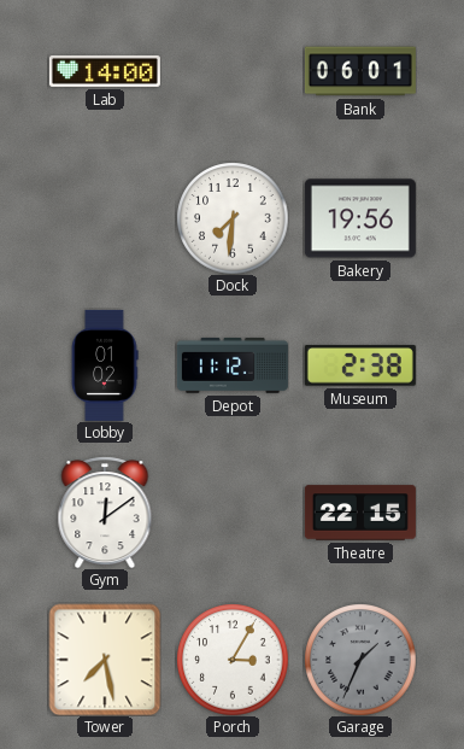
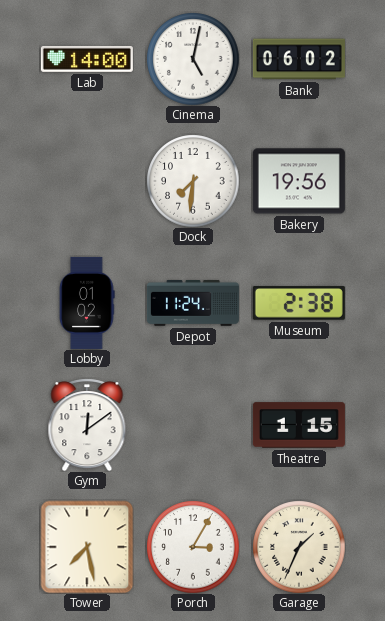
Cinema: none -> 5:02
Bank: 06:01 -> 06:02
Depot: 11:12 -> 11:24
Theatre: 22:15 -> 1:15
Garage dial: grey -> cream
